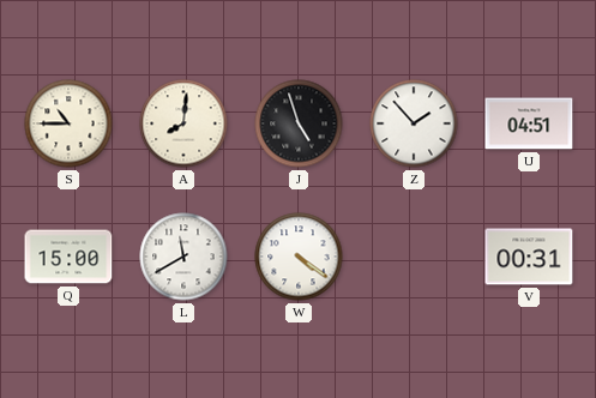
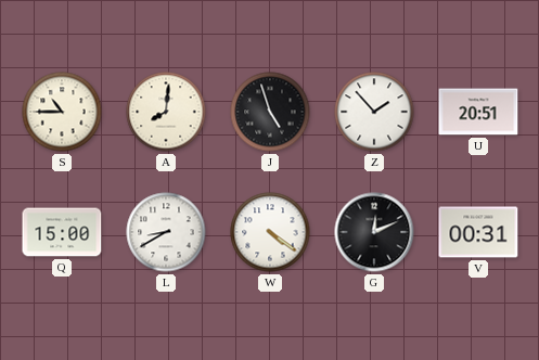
U: 04:51 -> 20:51
L: 11:40 -> 8:40
G: none -> 12:11
